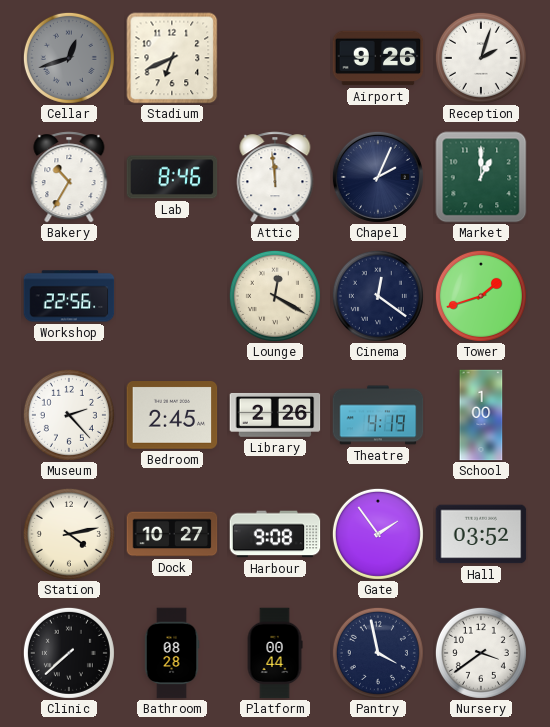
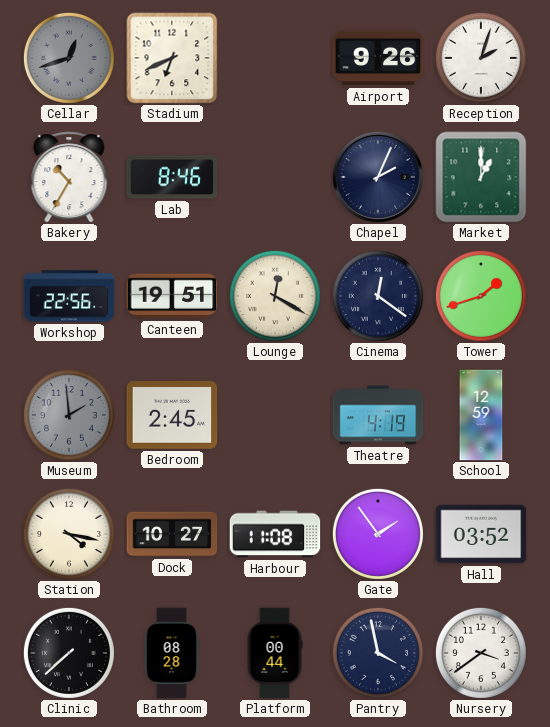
Attic: 11:59 -> none
Canteen: none -> 19:51
Museum: 2:23 -> 1:59
Museum dial: white -> grey
Library: 2:26 -> none
School: 1:00 -> 12:59
Station: 4:13 -> 4:17
Harbour: 9:08 -> 11:08
